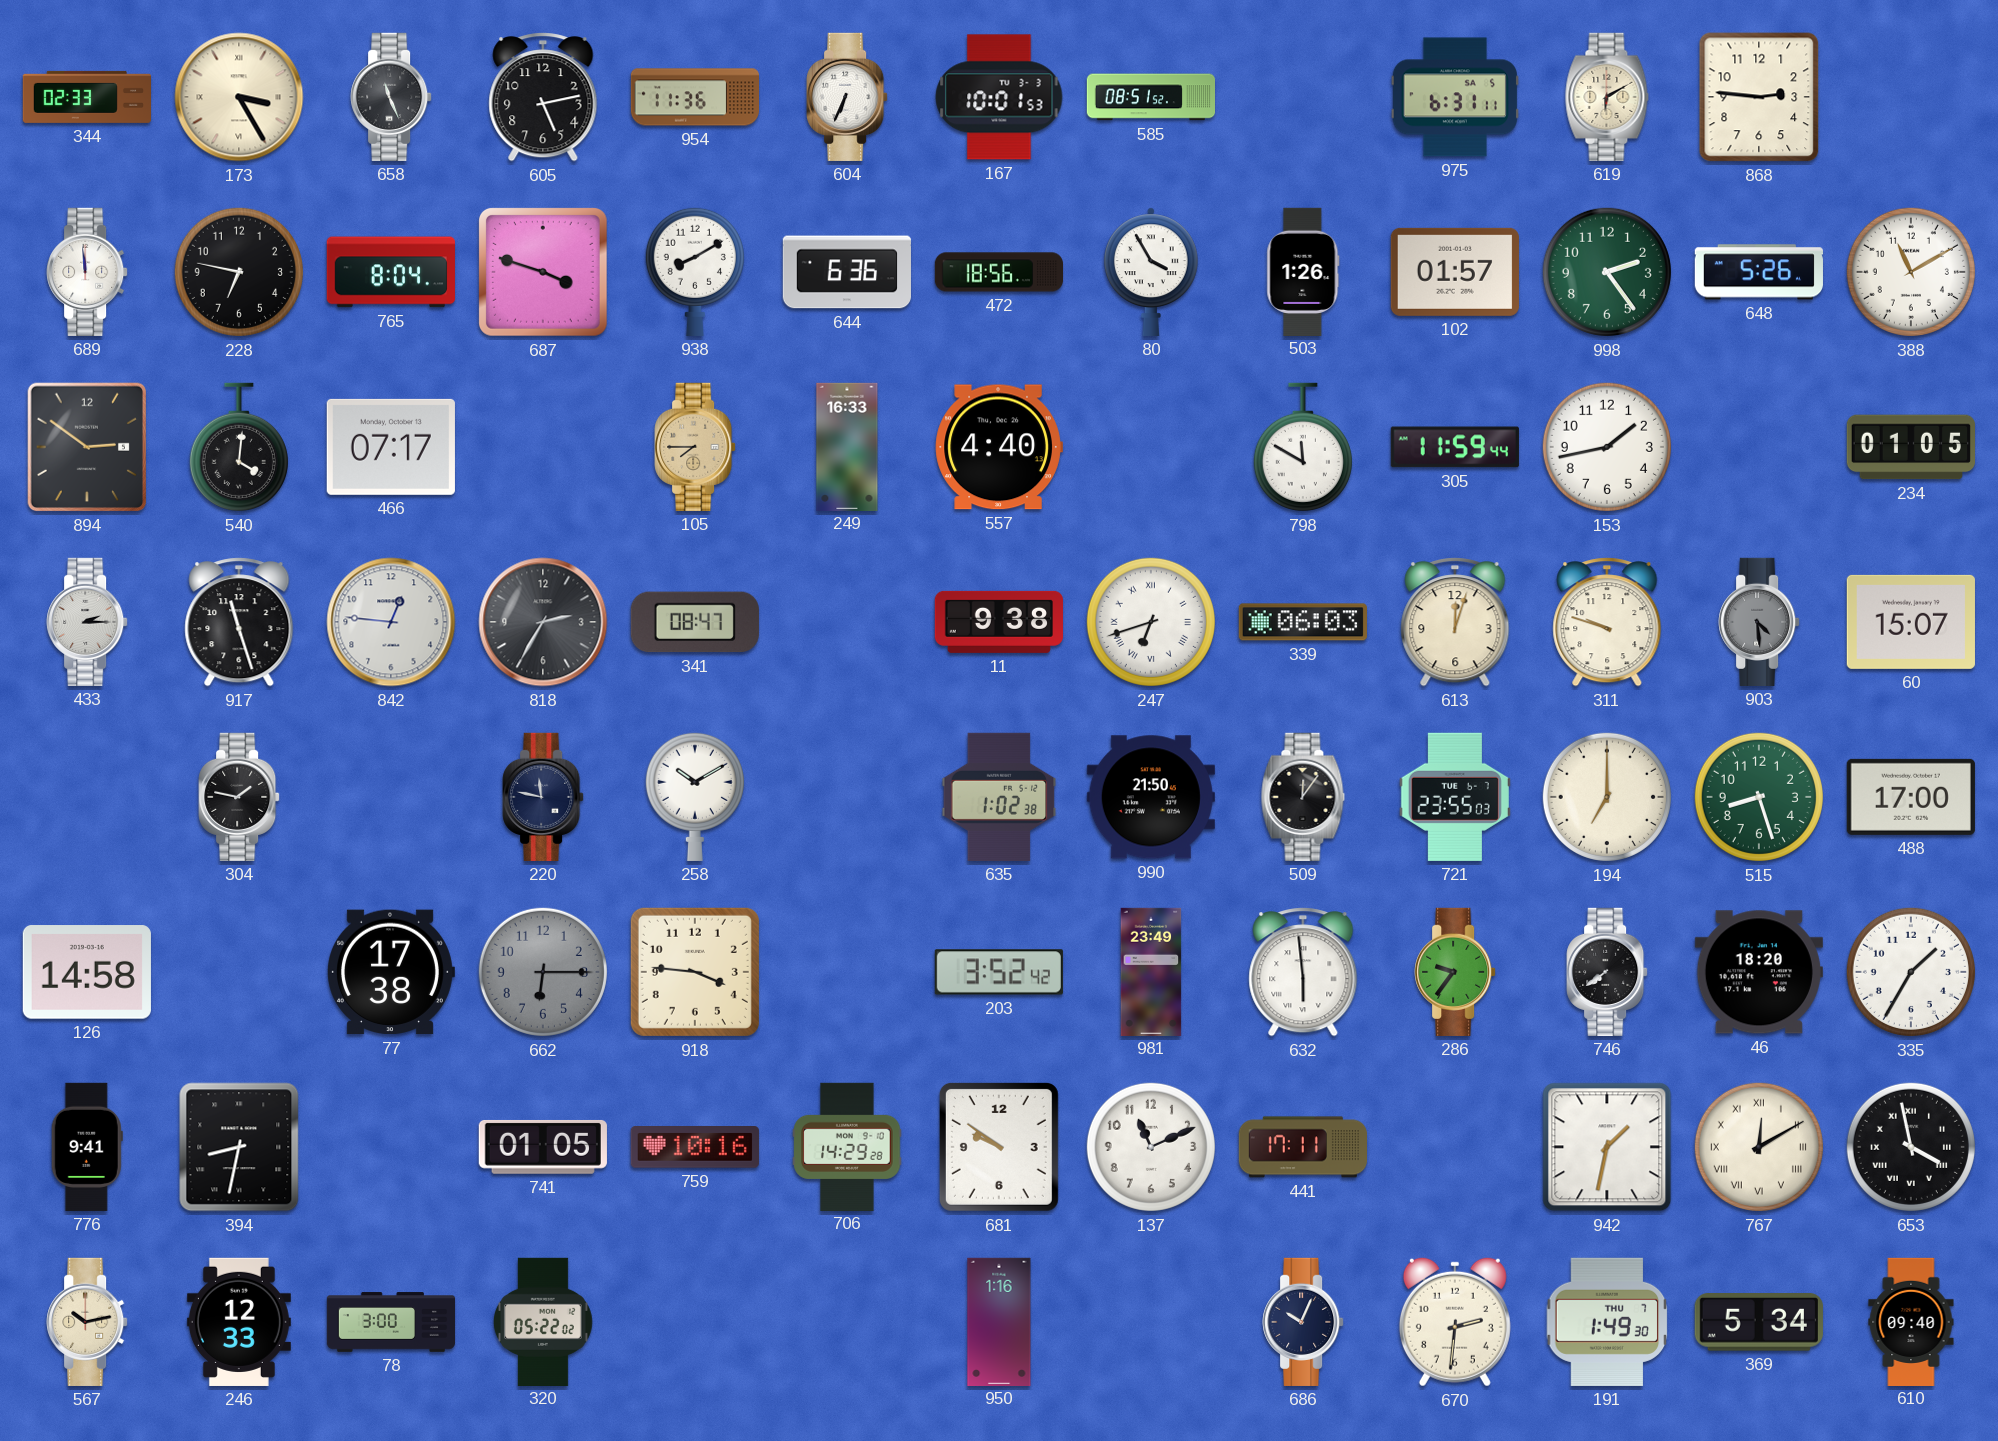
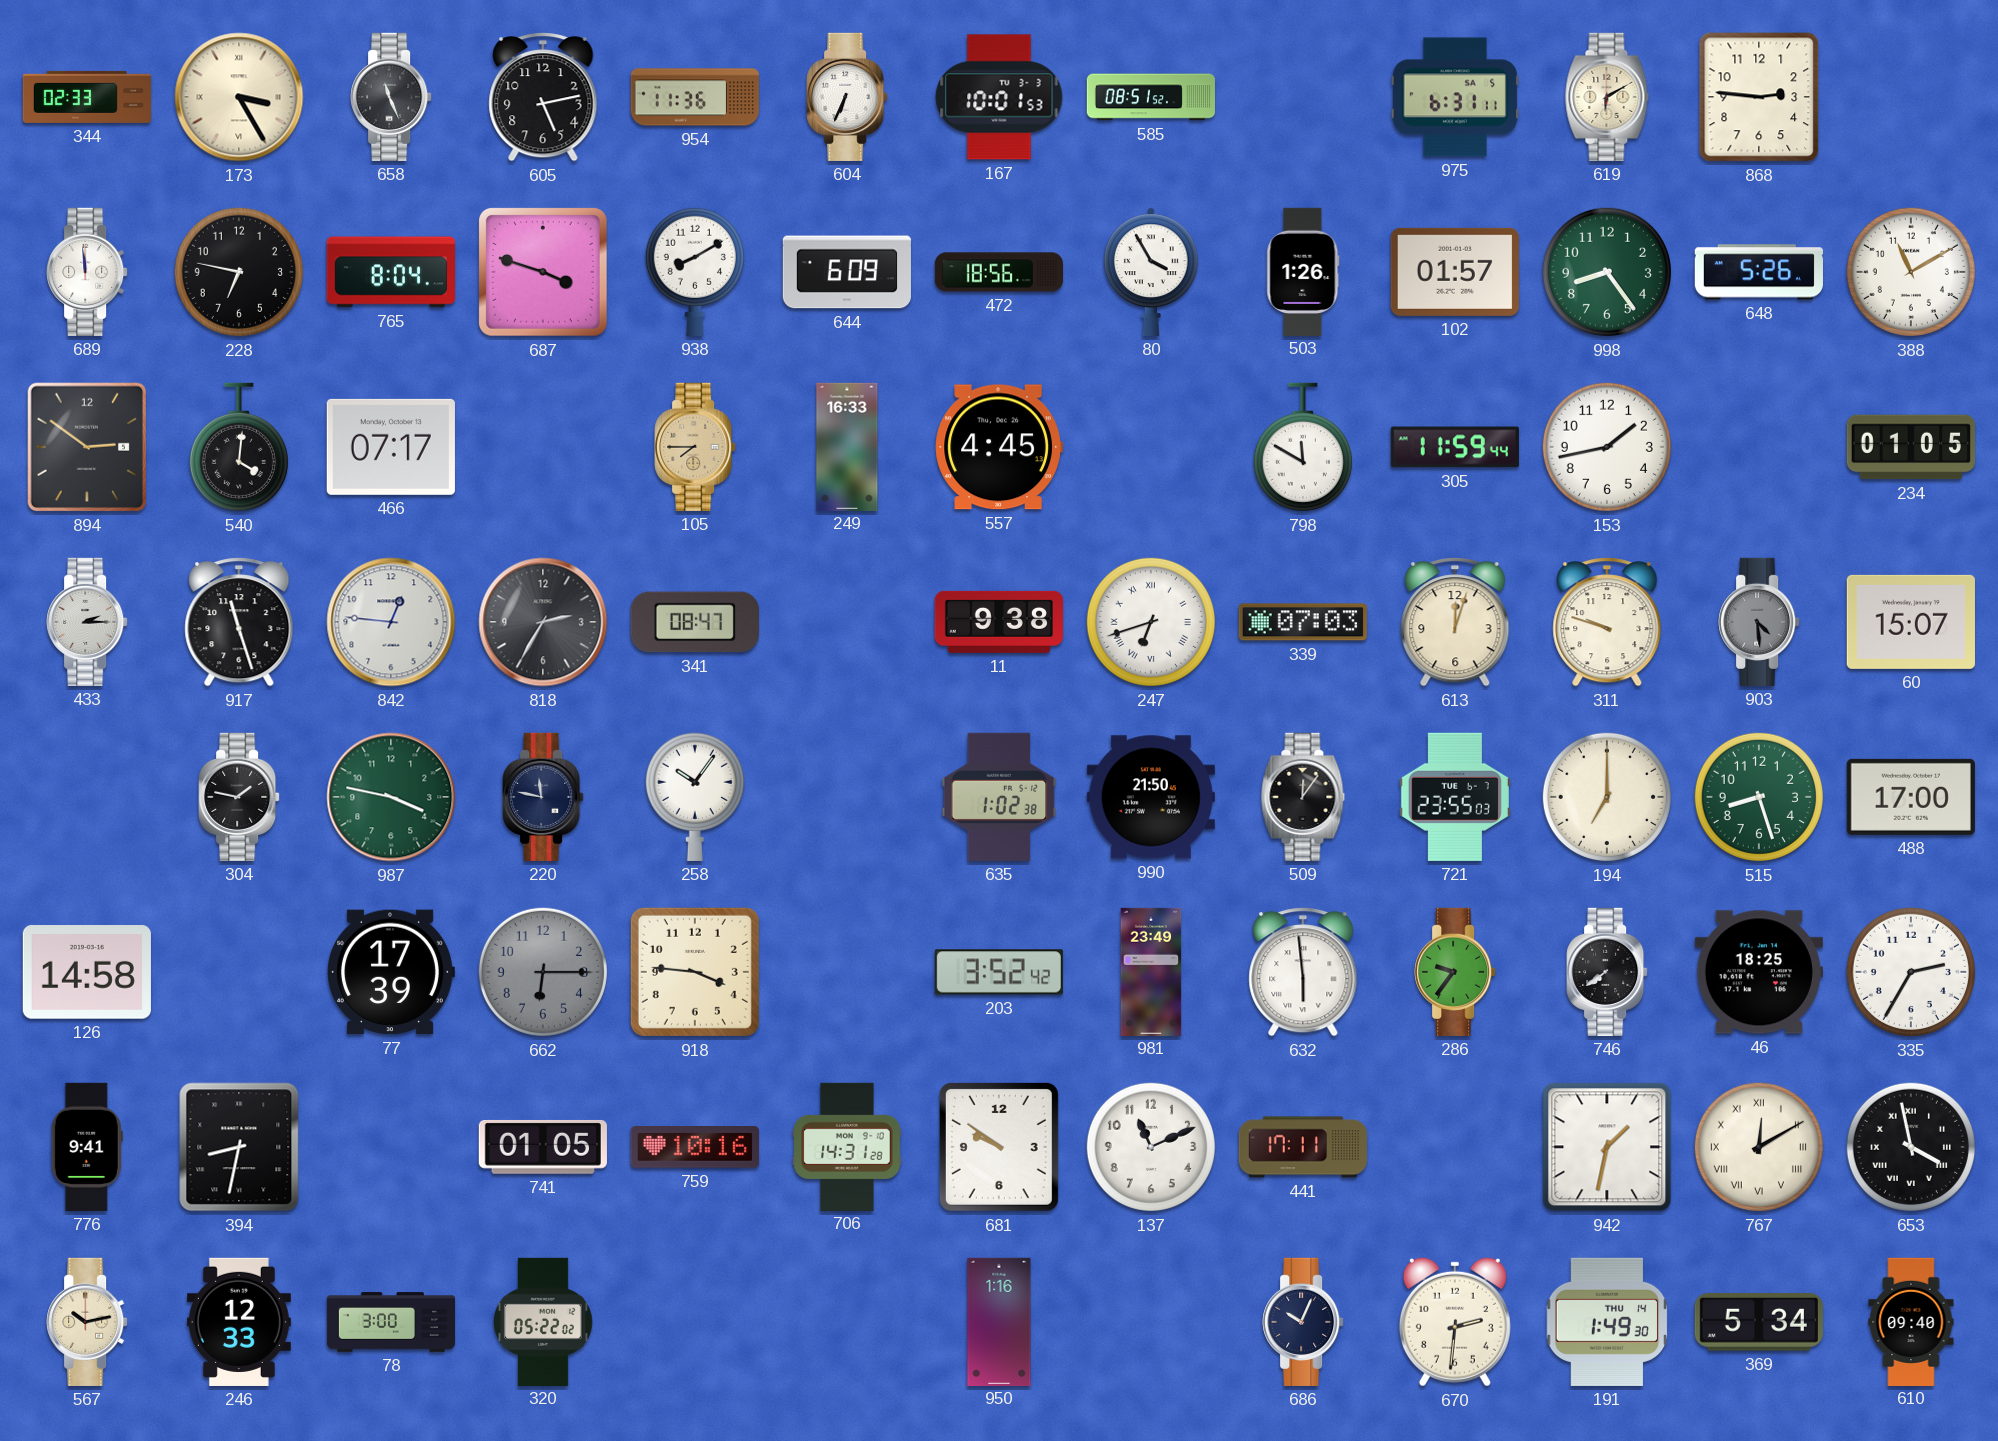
644: 6:36 -> 6:09
998: 2:24 -> 8:24
557: 4:40 -> 4:45
339: 06:03 -> 07:03
987: none -> 3:47
258: 10:10 -> 10:06
77: 17:38 -> 17:39
46: 18:20 -> 18:25
335: 1:35 -> 2:35
706: 14:29 -> 14:31
191 date: THU 7 -> THU 14
